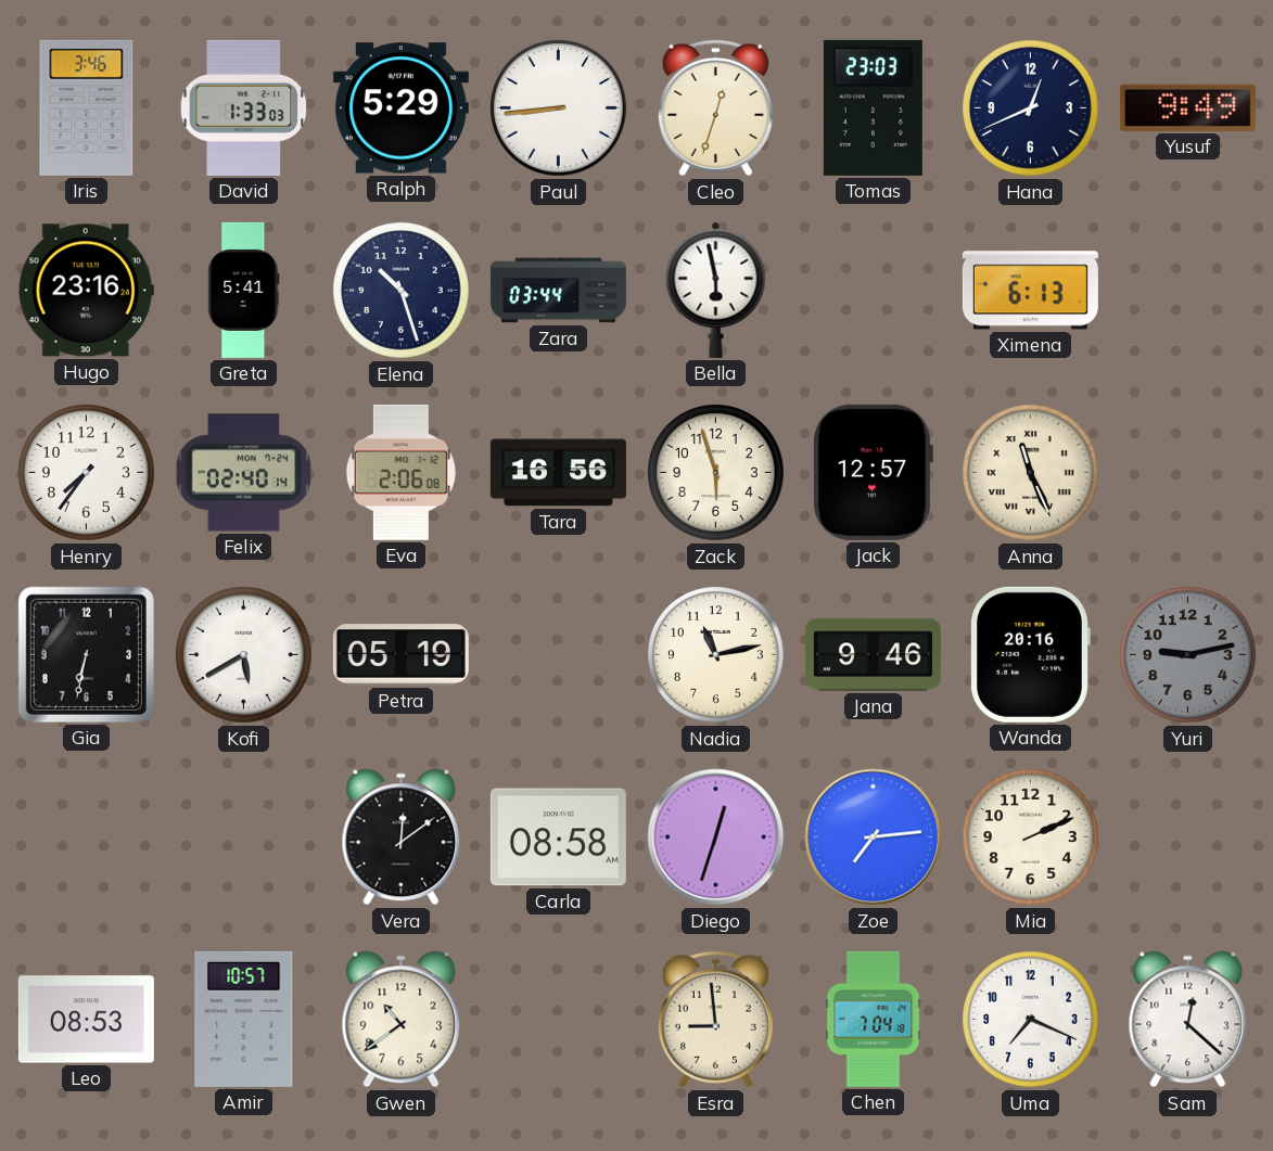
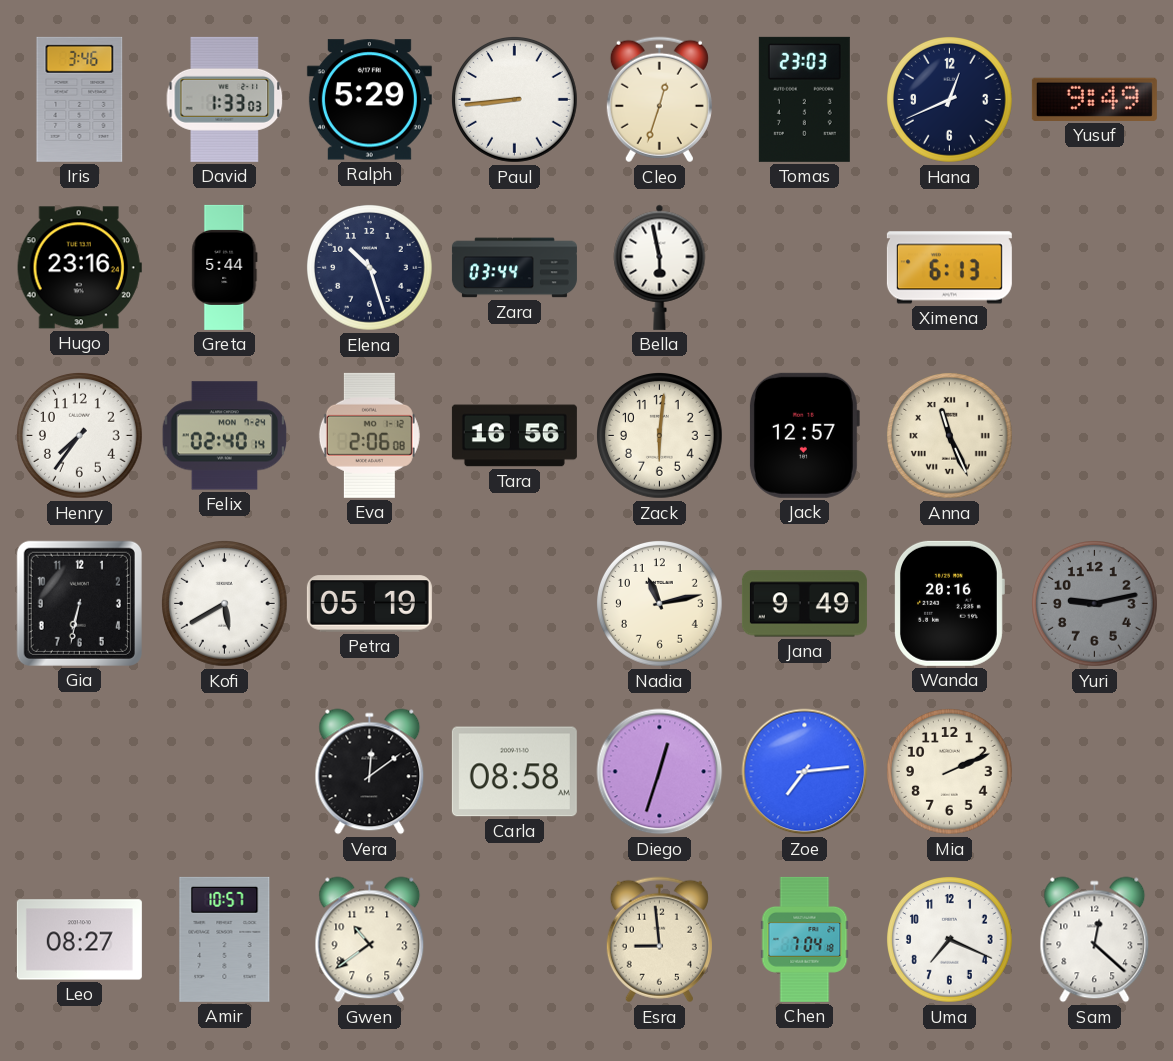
Greta: 5:41 -> 5:44
Zack: 5:57 -> 6:01
Jana: 9:46 -> 9:49
Leo: 08:53 -> 08:27
